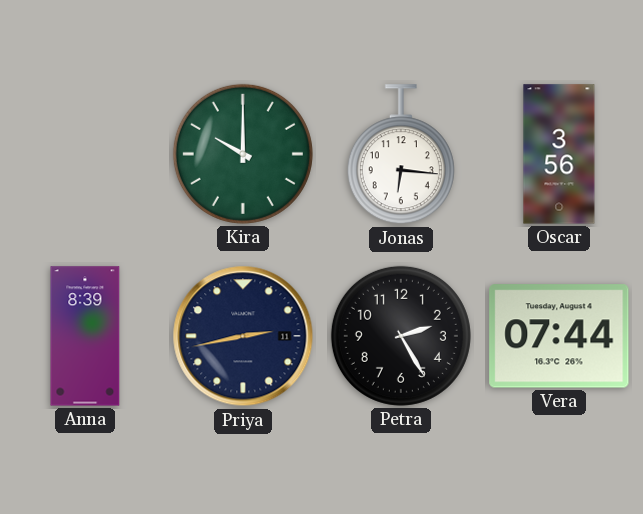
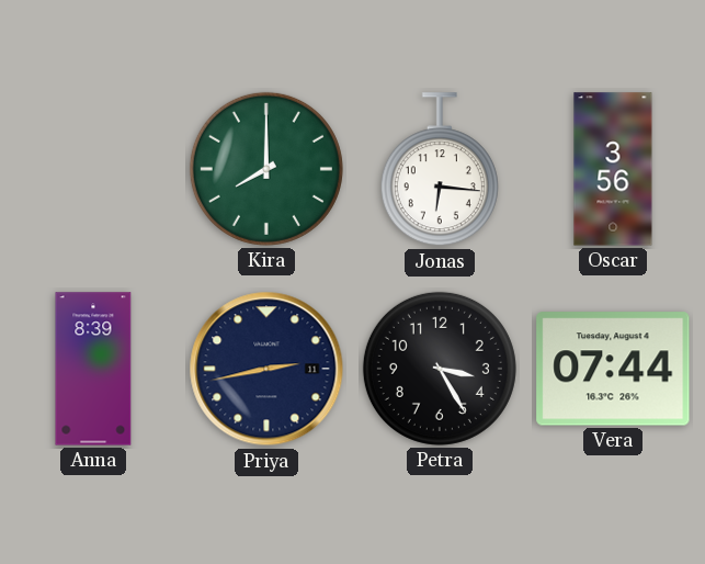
Kira: 10:00 -> 8:00
Petra: 2:25 -> 3:25
